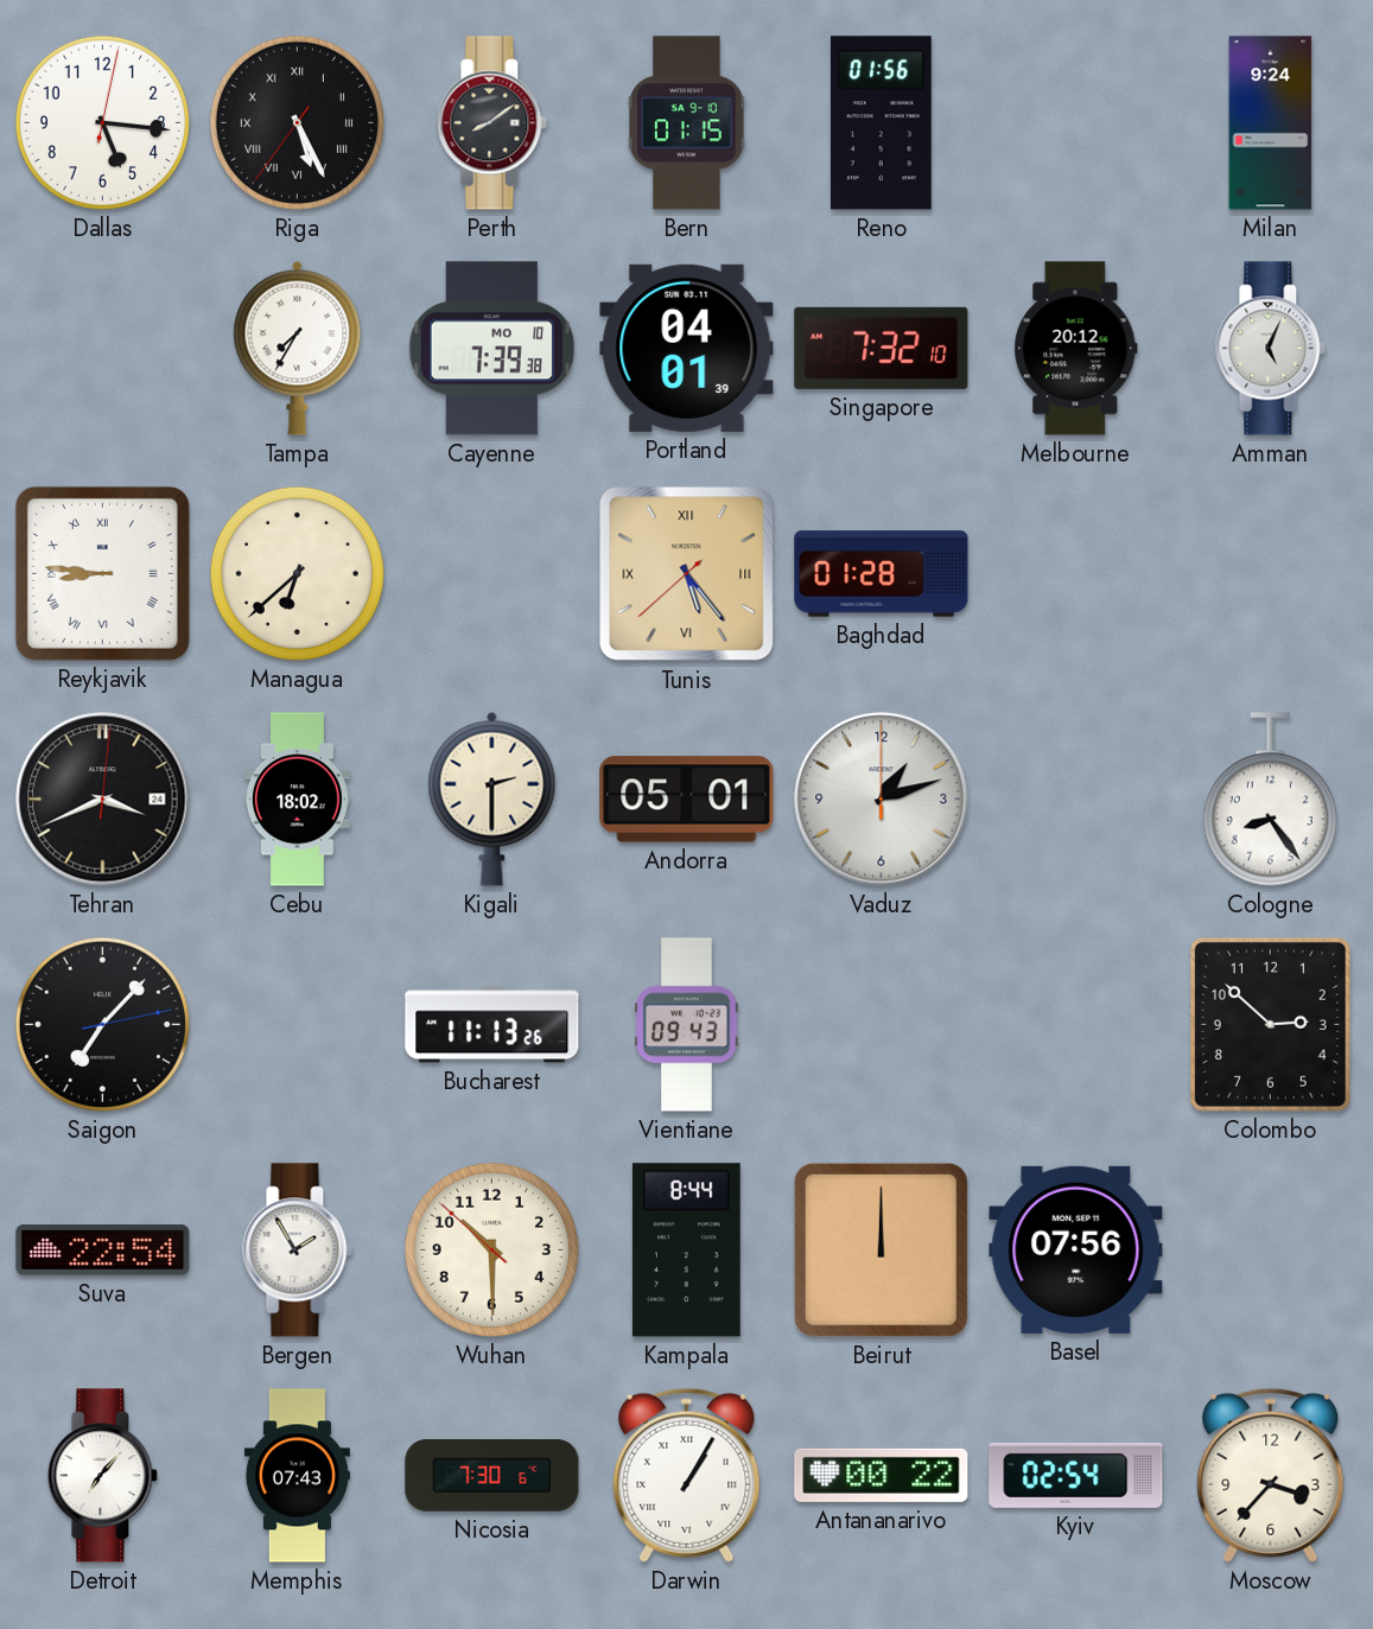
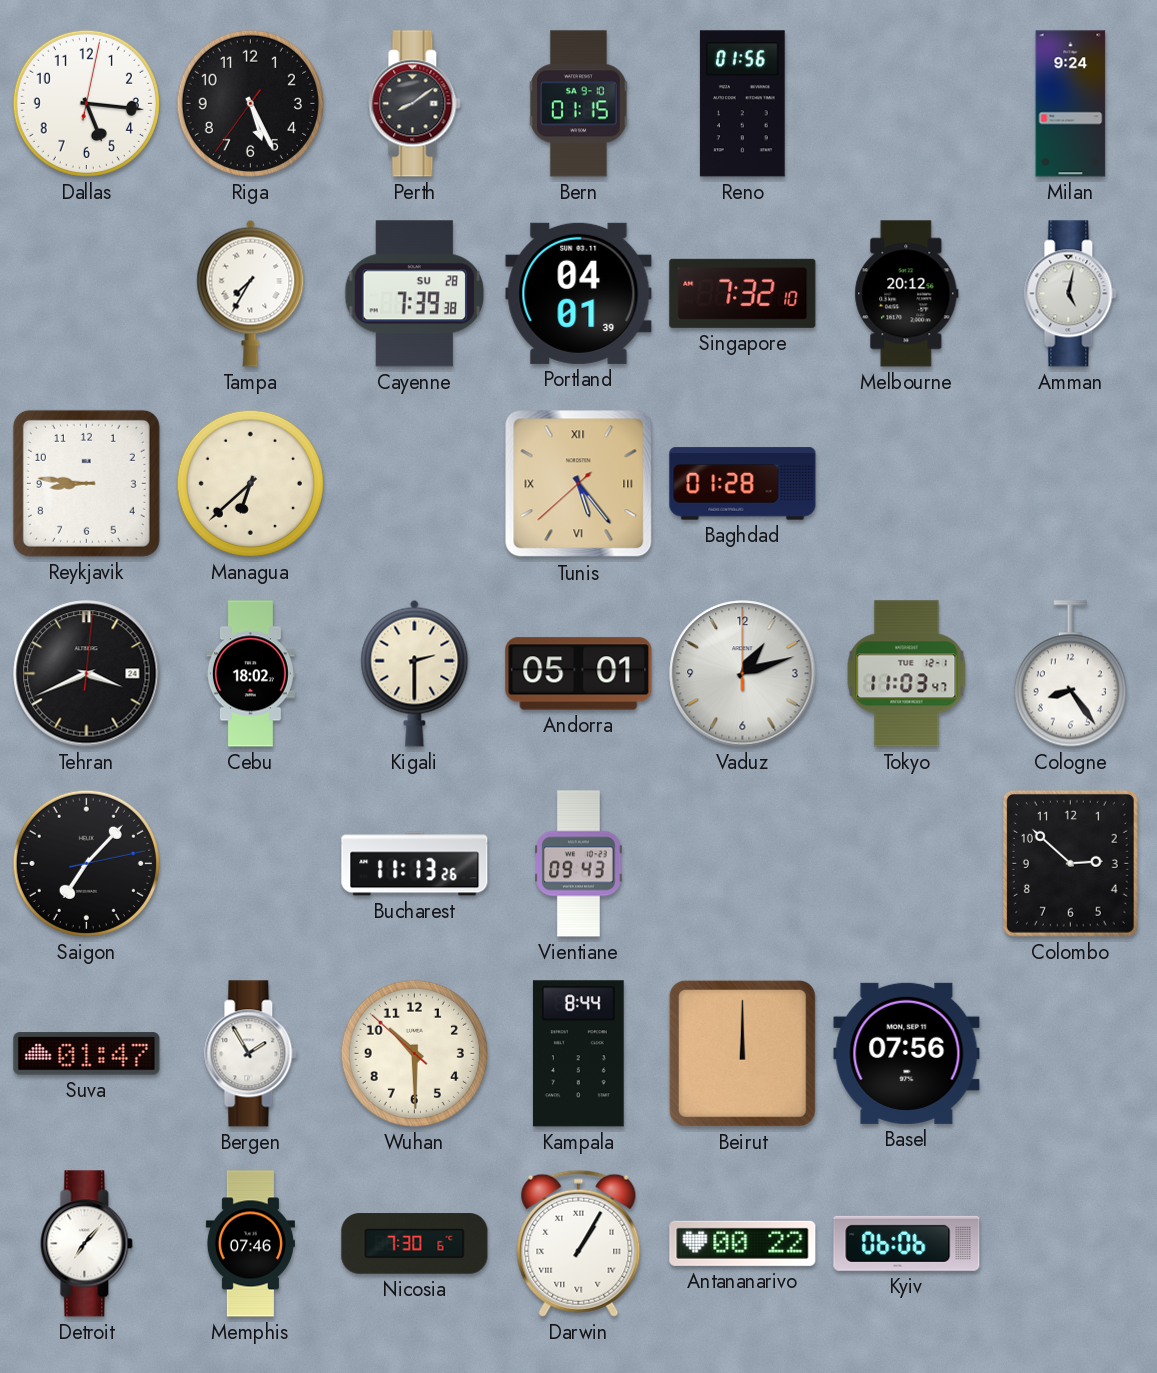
Riga numerals: Roman -> Arabic
Cayenne date: MO 10 -> SU 28
Amman: 5:04 -> 5:02
Reykjavik numerals: Roman -> Arabic
Tokyo: none -> 11:03
Suva: 22:54 -> 01:47
Memphis: 07:43 -> 07:46
Kyiv: 02:54 -> 06:06
Moscow: 3:37 -> none
